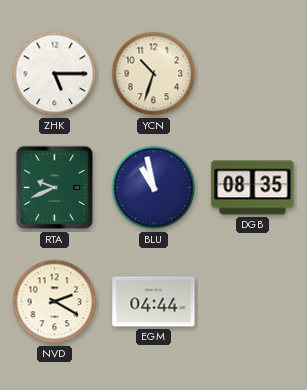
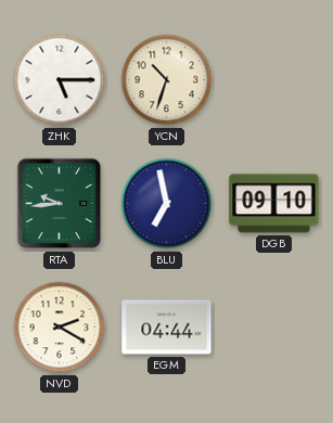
RTA: 9:41 -> 9:44
BLU: 10:58 -> 6:58
DGB: 08:35 -> 09:10
